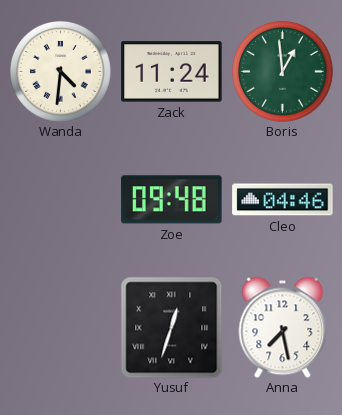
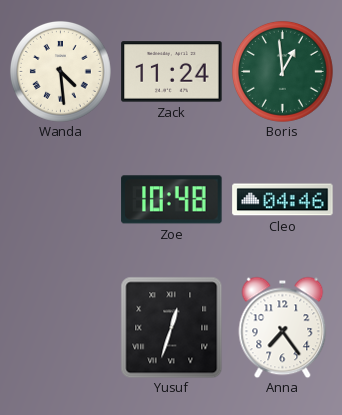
Wanda: 4:31 -> 4:29
Zoe: 09:48 -> 10:48
Anna: 7:28 -> 7:24
